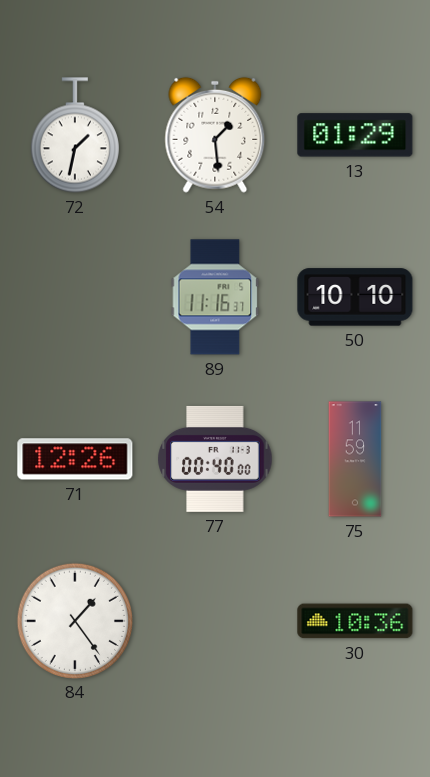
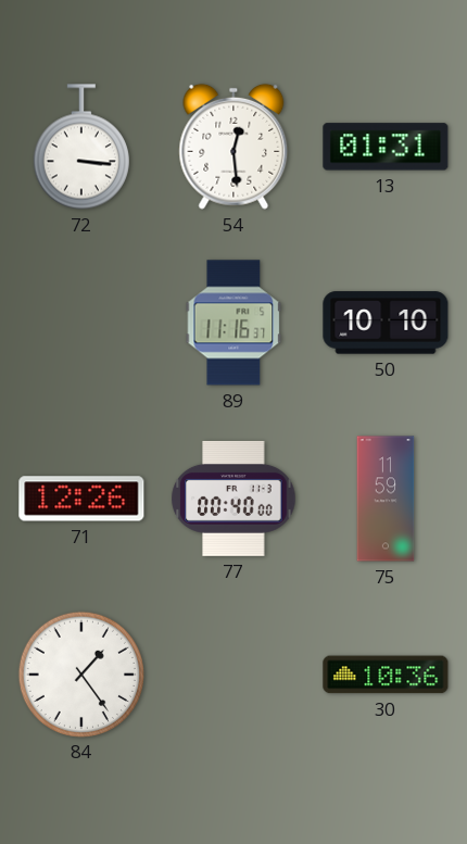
72: 1:32 -> 3:16
54: 1:29 -> 12:29
13: 01:29 -> 01:31
